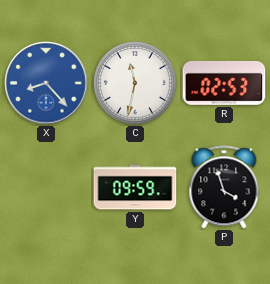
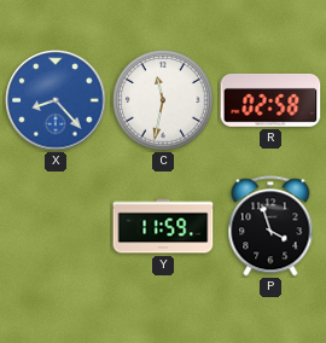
R: 02:53 -> 02:58
Y: 09:59 -> 11:59
